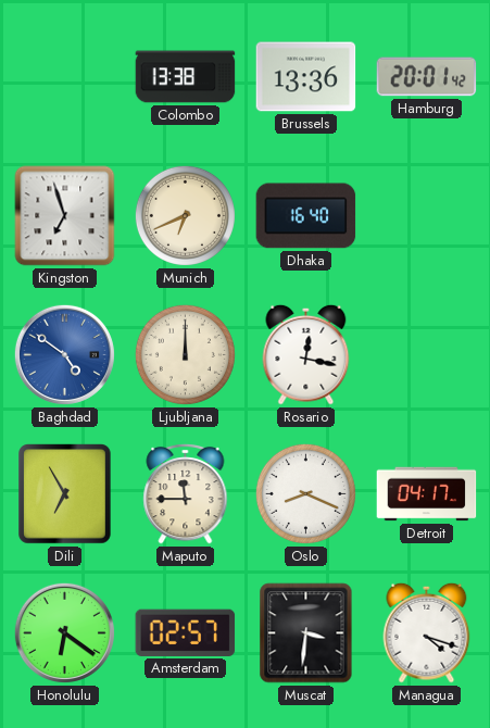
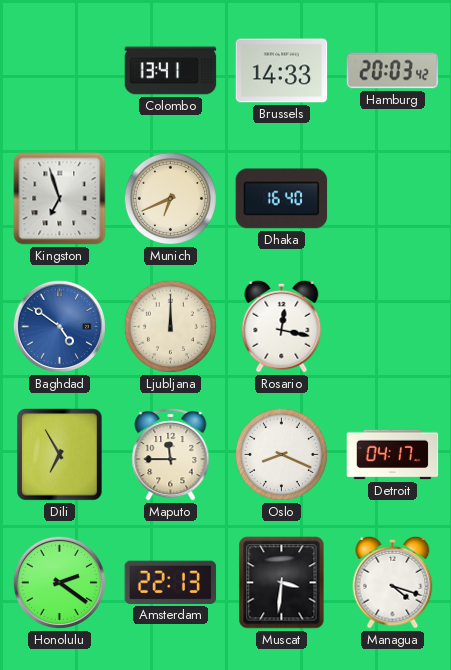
Colombo: 13:38 -> 13:41
Brussels: 13:36 -> 14:33
Hamburg: 20:01 -> 20:03
Honolulu: 6:21 -> 2:21
Amsterdam: 02:57 -> 22:13
